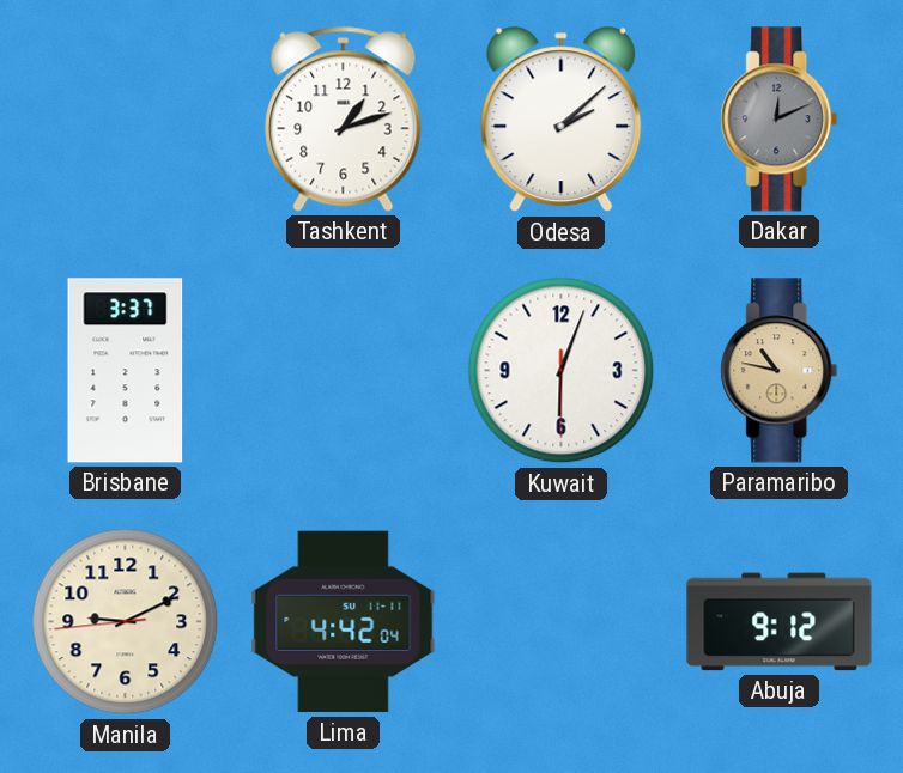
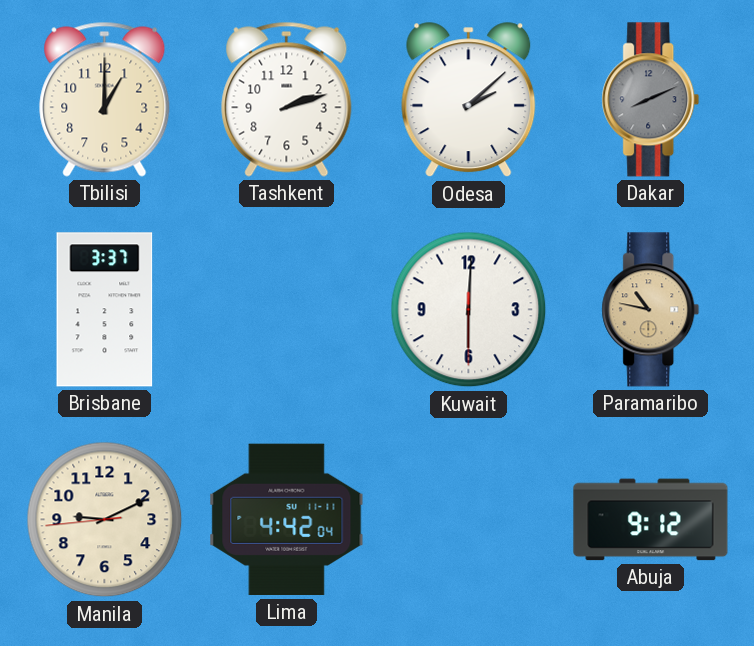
Tbilisi: none -> 1:00
Tashkent: 1:12 -> 2:12
Dakar: 12:11 -> 8:11
Kuwait: 6:03 -> 6:00
